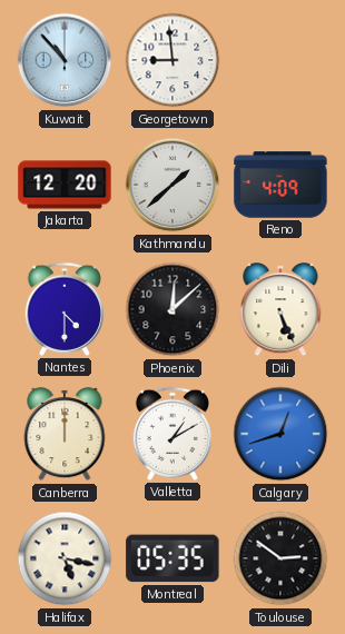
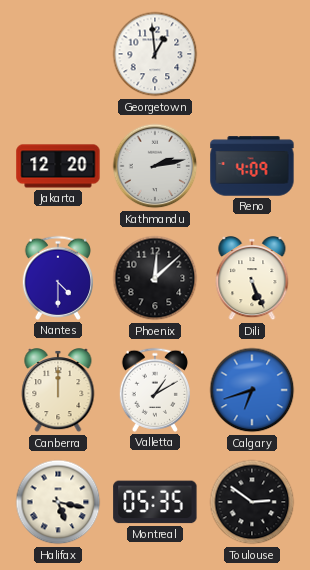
Kuwait: 10:53 -> none
Georgetown: 8:59 -> 12:59
Kathmandu: 1:38 -> 2:13
Calgary: 12:42 -> 6:42
